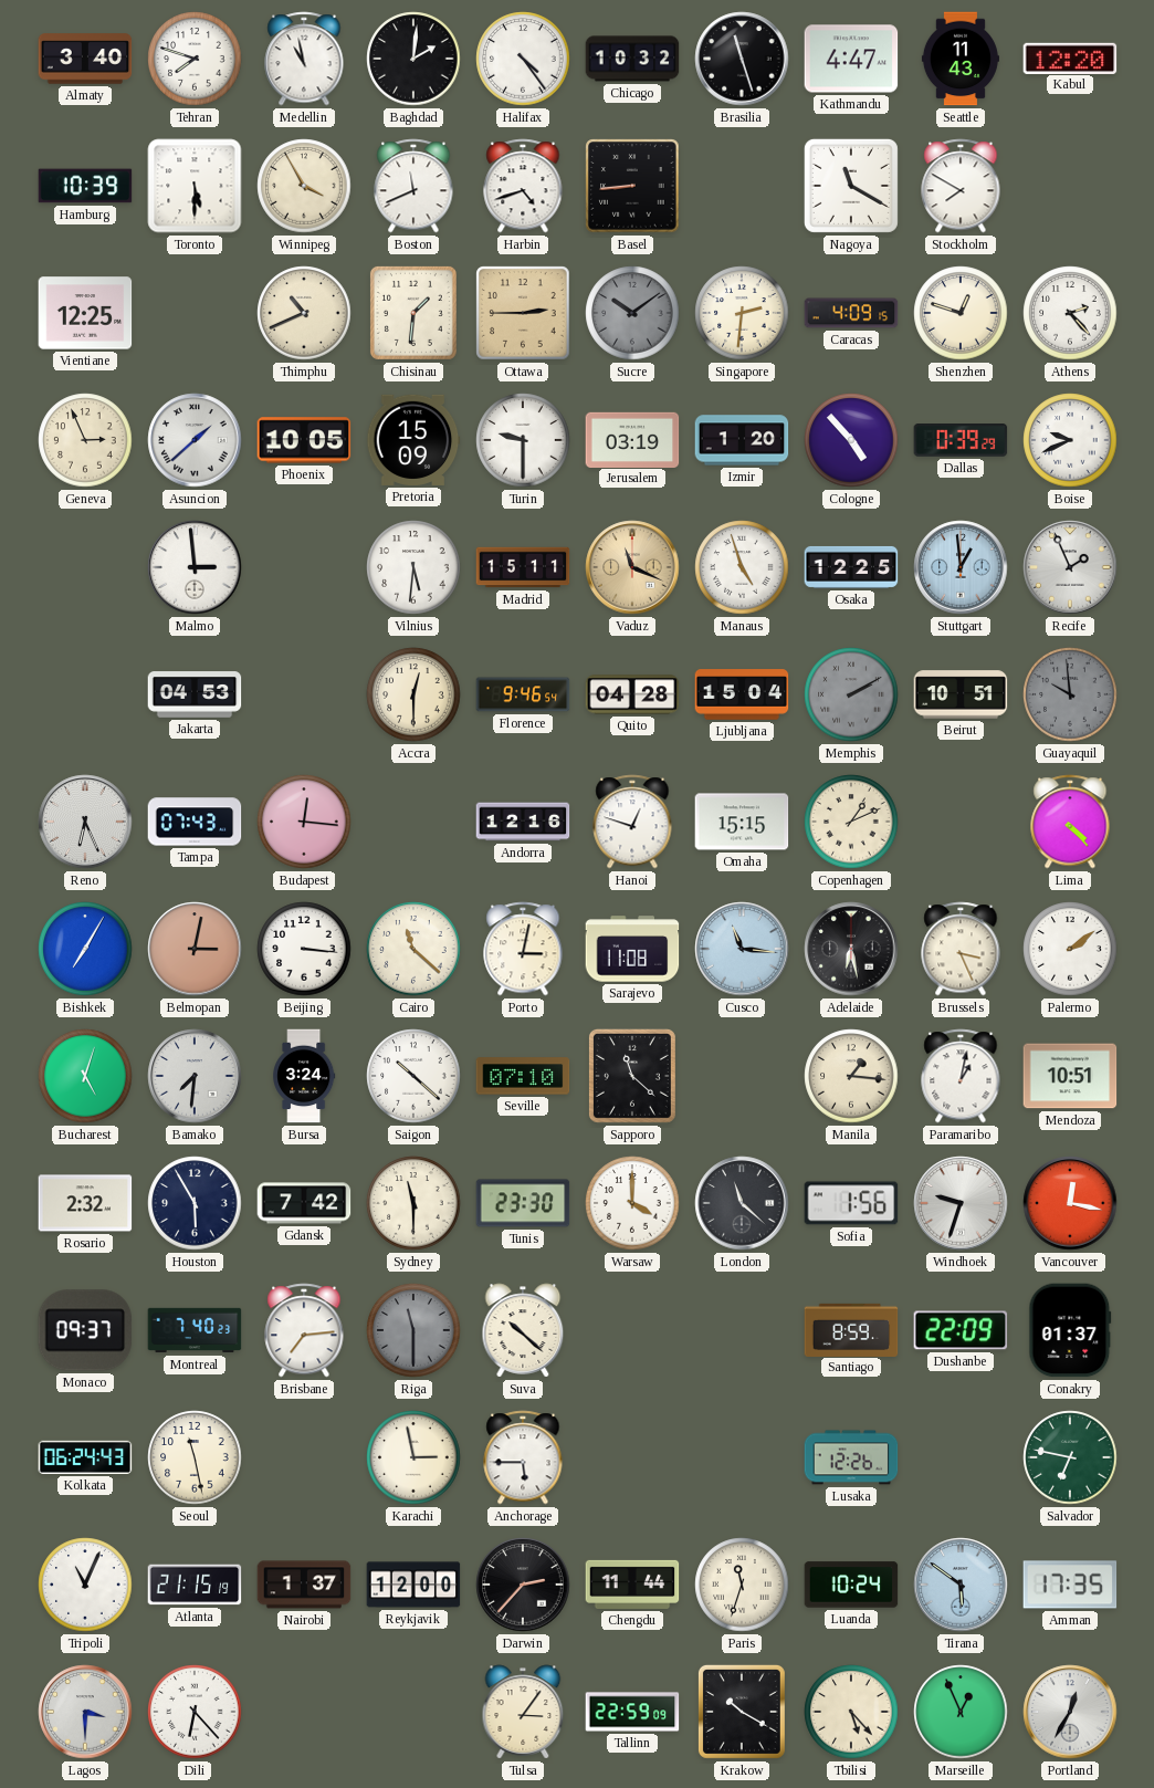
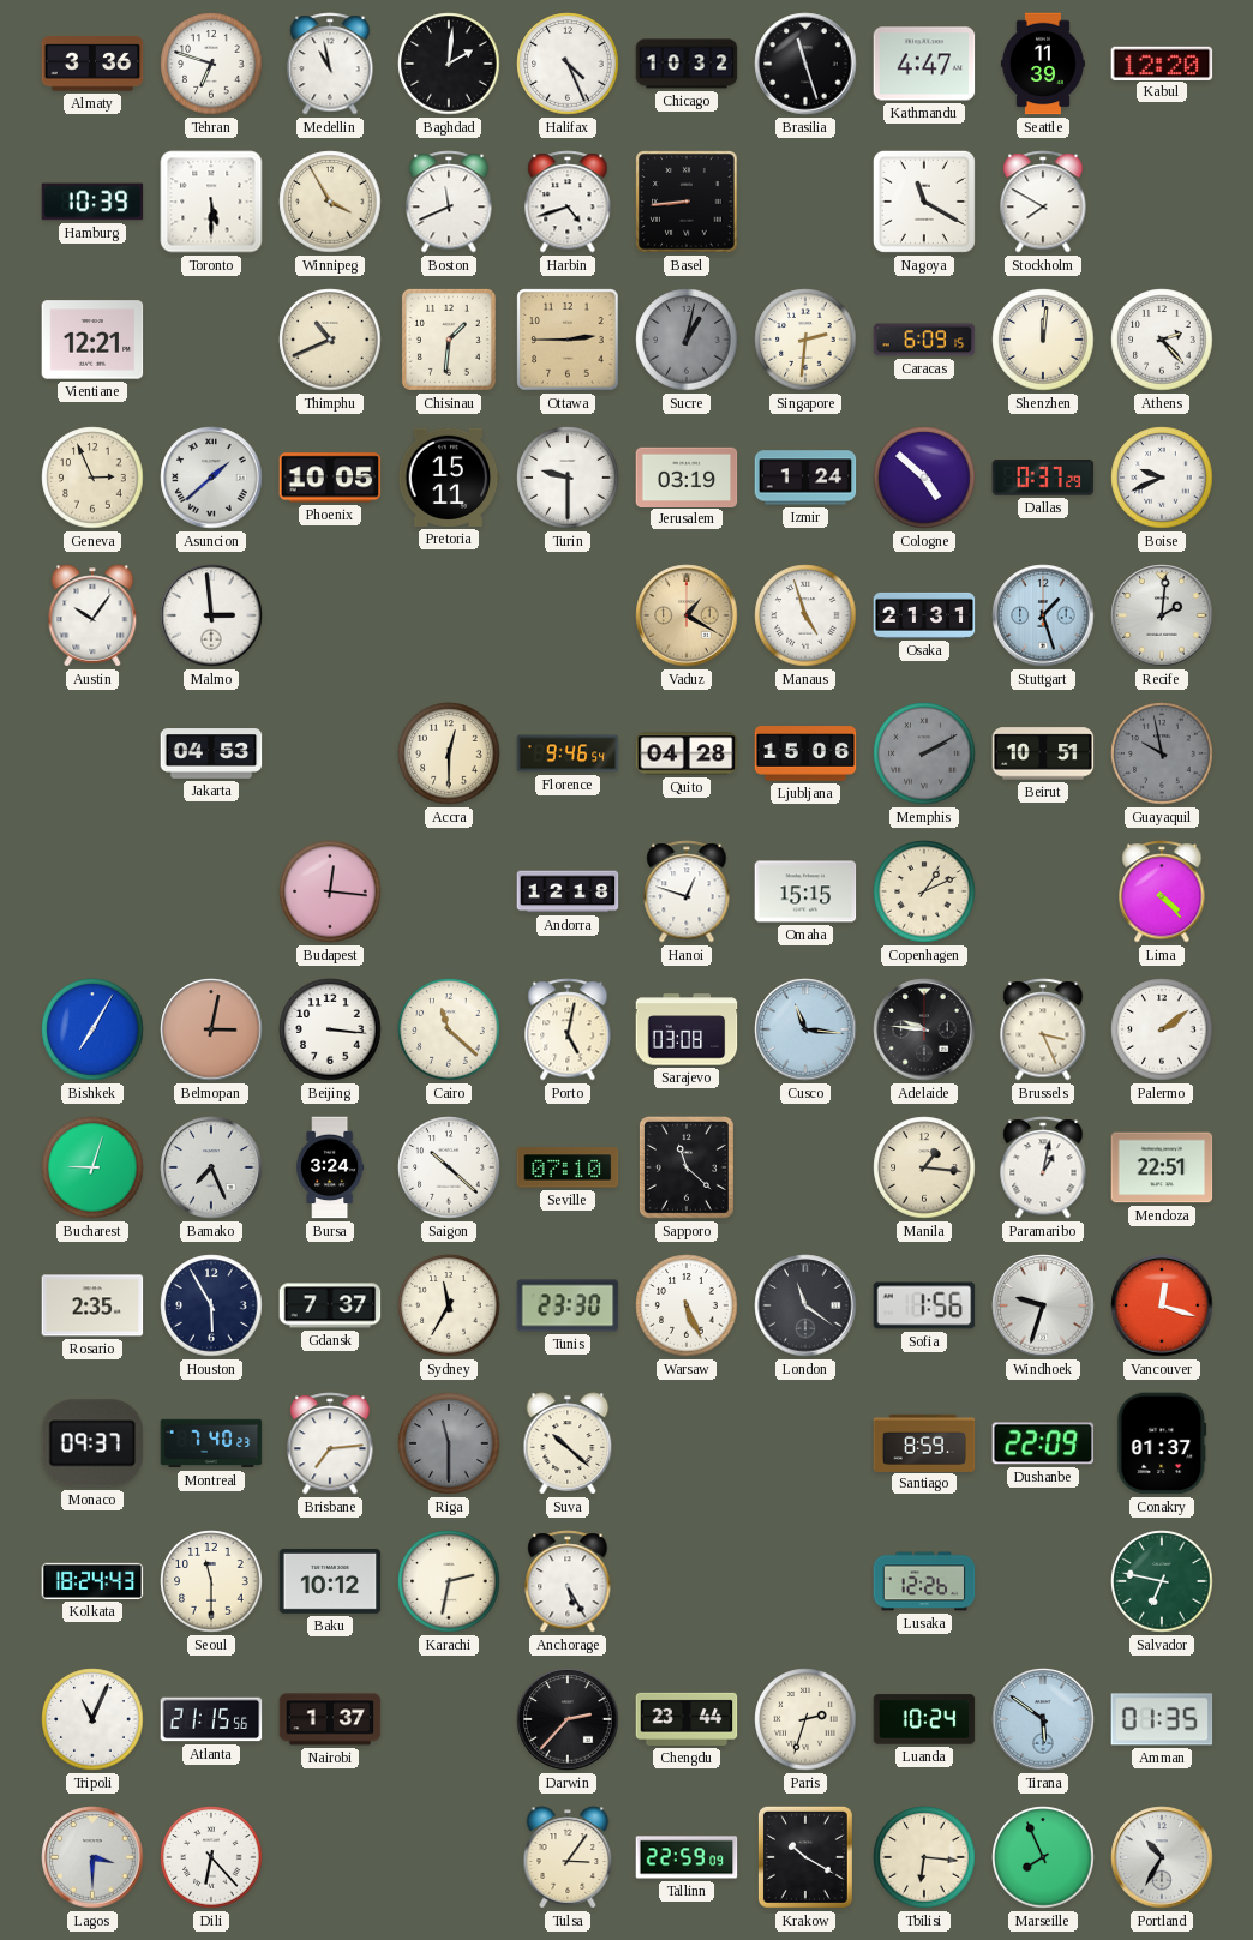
Almaty: 3:40 -> 3:36
Tehran: 7:48 -> 6:48
Halifax: 4:24 -> 4:26
Seattle: 11:43 -> 11:39
Vientiane: 12:25 -> 12:21
Sucre: 10:09 -> 1:02
Caracas: 4:09 -> 6:09
Shenzhen: 12:48 -> 12:01
Pretoria: 15:09 -> 15:11
Izmir: 1:20 -> 1:24
Cologne: 4:53 -> 4:52
Dallas: 0:39 -> 0:37
Austin: none -> 10:06
Vilnius: 5:31 -> none
Madrid: 15:11 -> none
Vaduz: 11:19 -> 1:20
Osaka: 12:25 -> 21:31
Stuttgart: 12:59 -> 1:27
Recife: 1:56 -> 2:01
Ljubljana: 15:04 -> 15:06
Guayaquil: 9:59 -> 9:58
Reno: 6:26 -> none
Tampa: 07:43 -> none
Andorra: 12:16 -> 12:18
Porto: 3:02 -> 5:02
Sarajevo: 11:08 -> 03:08
Adelaide: 6:28 -> 9:46
Bucharest: 5:03 -> 9:03
Bamako: 7:31 -> 7:26
Mendoza: 10:51 -> 22:51
Rosario: 2:32 -> 2:35
Gdansk: 7:42 -> 7:37
Sydney: 11:30 -> 11:35
Warsaw: 4:00 -> 5:26
London: 11:22 -> 11:21
Vancouver: 12:17 -> 12:18
Kolkata: 06:24 -> 18:24
Seoul: 11:28 -> 11:30
Baku: none -> 10:12
Karachi: 2:58 -> 2:32
Anchorage: 5:45 -> 5:25
Atlanta: 21:15:19 -> 21:15:56
Reykjavik: 12:00 -> none
Chengdu: 11:44 -> 23:44
Paris: 11:33 -> 2:33
Amman: 17:35 -> 01:35
Tbilisi: 5:23 -> 6:16
Marseille: 12:56 -> 7:56
Portland: 12:35 -> 10:35
